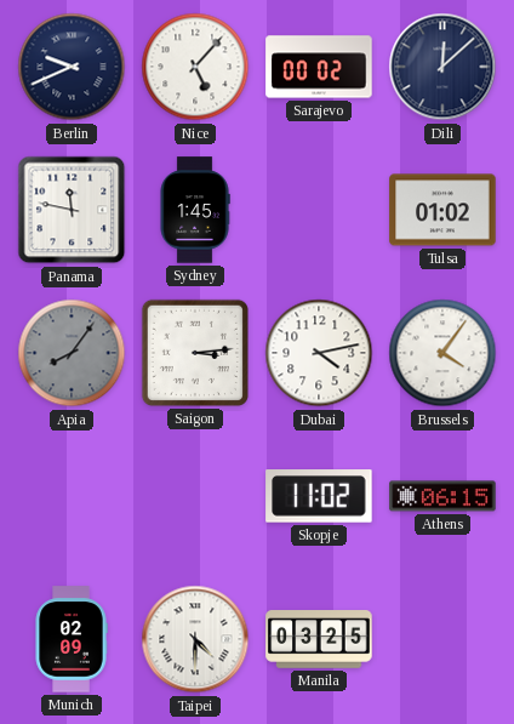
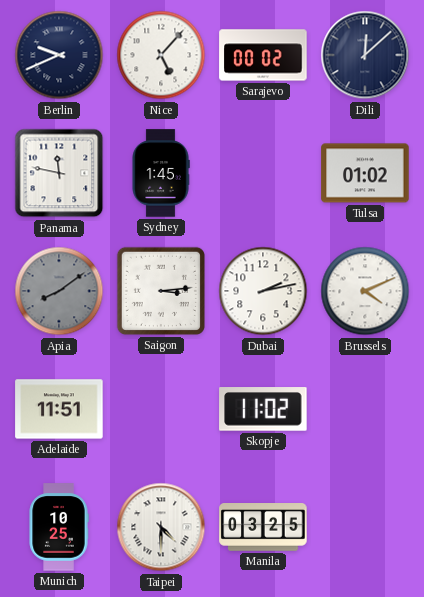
Apia: 8:06 -> 8:09
Dubai: 4:13 -> 2:13
Brussels: 4:06 -> 4:11
Adelaide: none -> 11:51
Athens: 06:15 -> none
Munich: 02:09 -> 10:25
